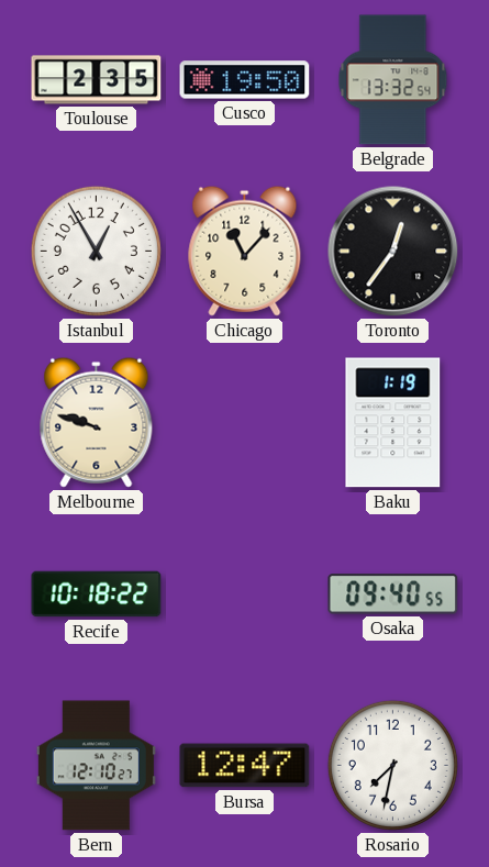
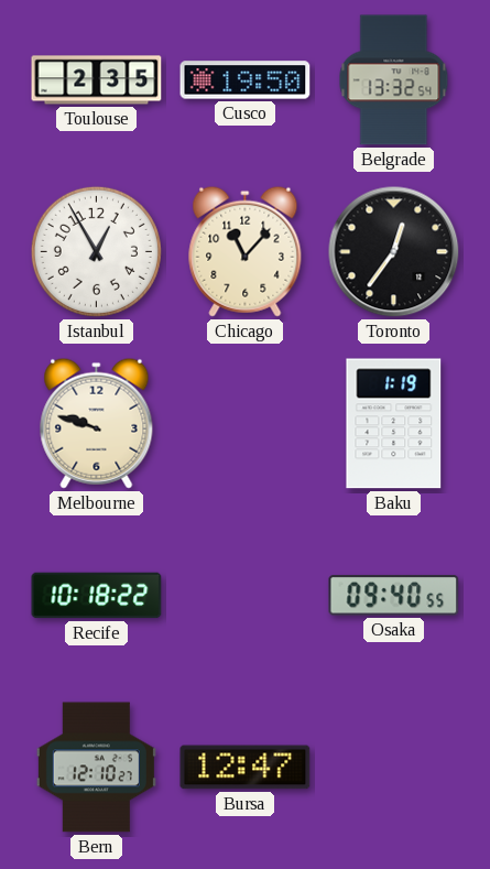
Rosario: 7:32 -> none
